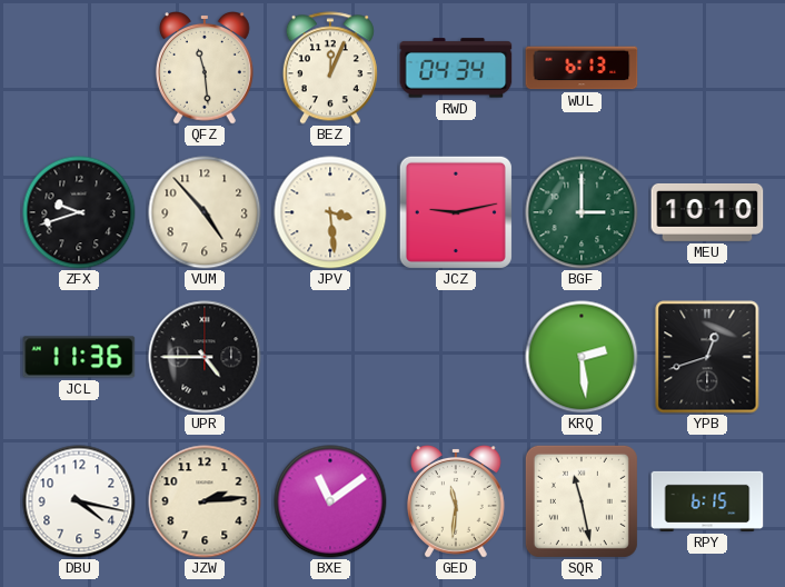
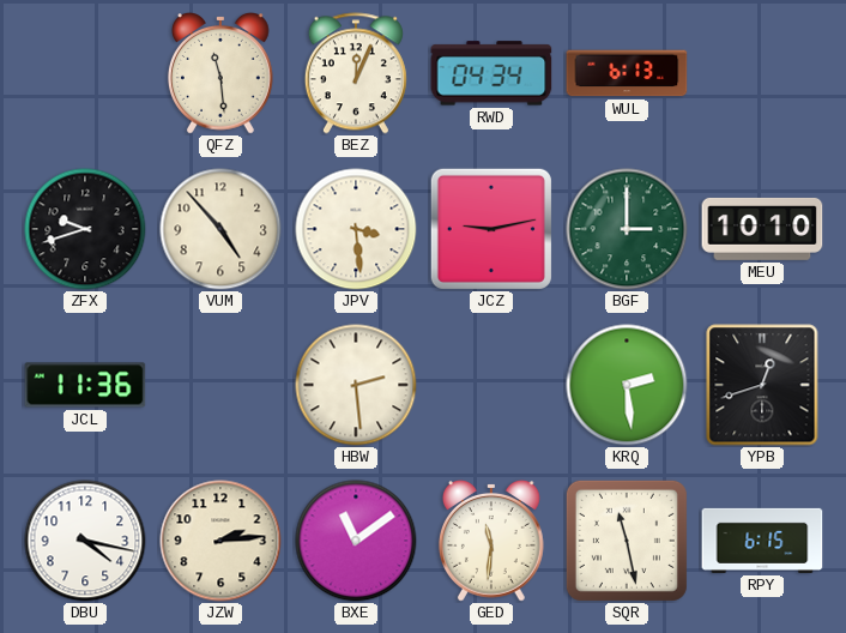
UPR: 4:45 -> none
HBW: none -> 2:29
